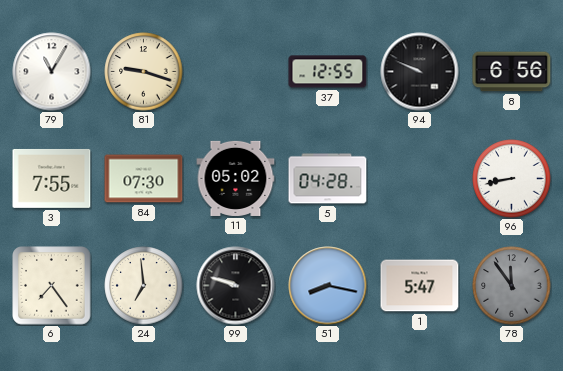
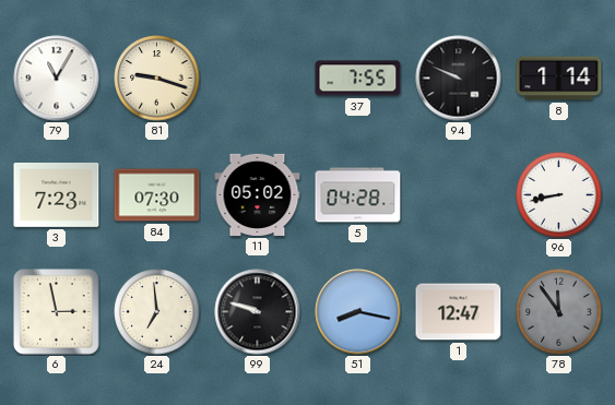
37: 12:55 -> 7:55
8: 6:56 -> 1:14
3: 7:55 -> 7:23
6: 7:24 -> 2:58
1: 5:47 -> 12:47
